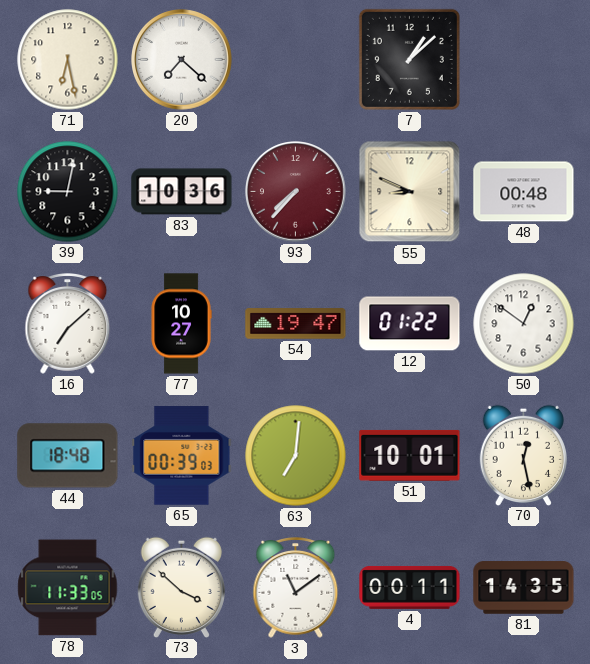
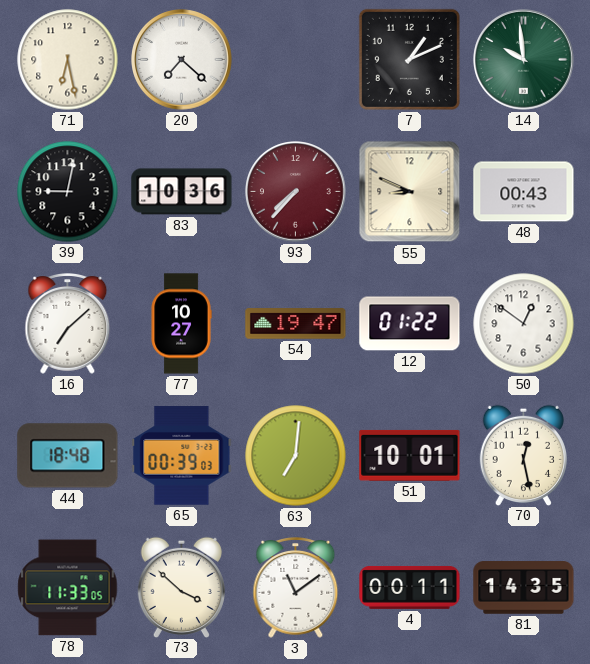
7: 1:08 -> 1:11
14: none -> 9:59
48: 00:48 -> 00:43
